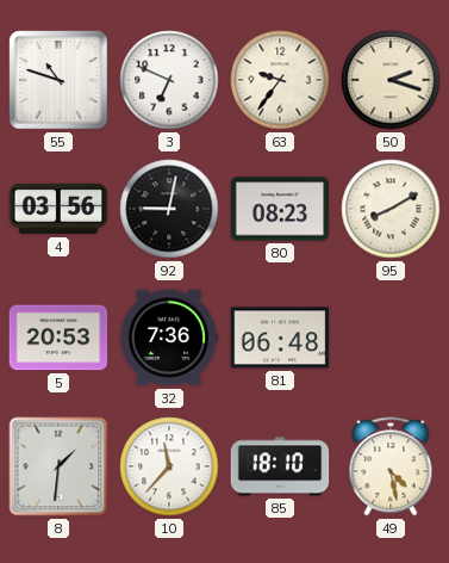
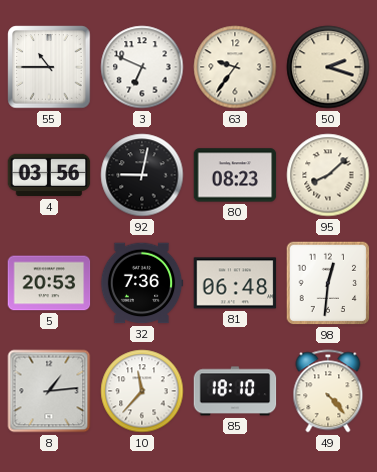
55: 10:48 -> 10:45
95: 8:10 -> 8:08
98: none -> 12:31
8: 1:31 -> 1:14
49: 4:28 -> 4:23
